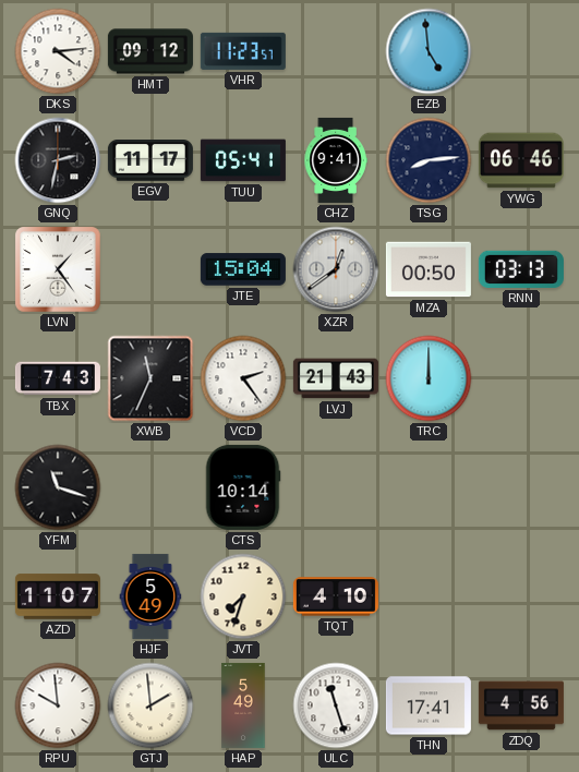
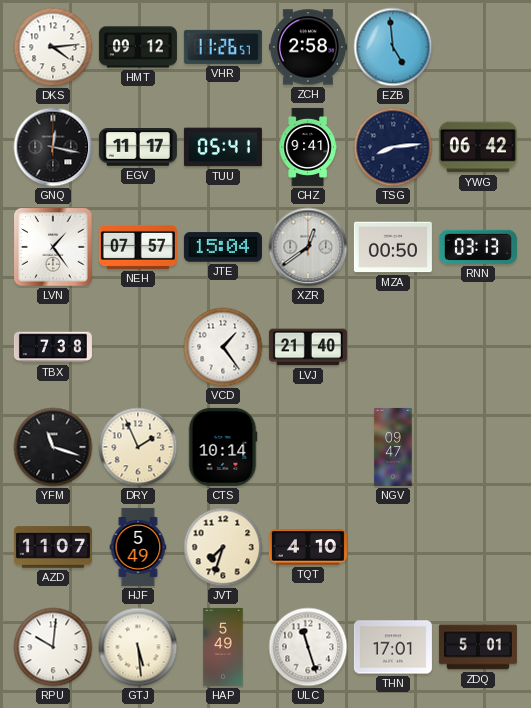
VHR: 11:23 -> 11:26
ZCH: none -> 2:58
GNQ: 2:32 -> 12:17
YWG: 06:46 -> 06:42
NEH: none -> 07:57
TBX: 7:43 -> 7:38
XWB: 11:34 -> none
VCD: 2:24 -> 1:24
LVJ: 21:43 -> 21:40
TRC: 12:00 -> none
DRY: none -> 1:56
NGV: none -> 09:47
RPU: 9:59 -> 10:01
GTJ: 1:59 -> 5:29
THN: 17:41 -> 17:01
ZDQ: 4:56 -> 5:01
